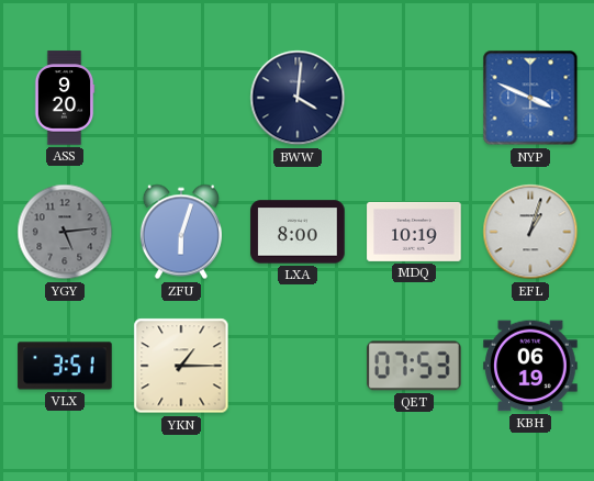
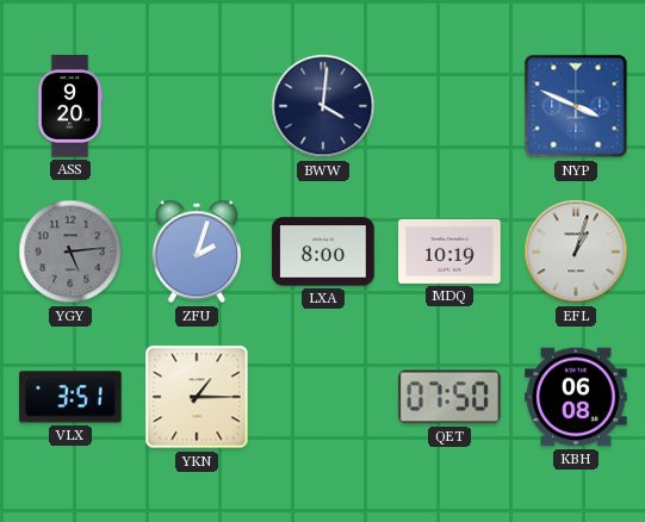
ZFU: 6:03 -> 2:03
QET: 07:53 -> 07:50
KBH: 06:19 -> 06:08
